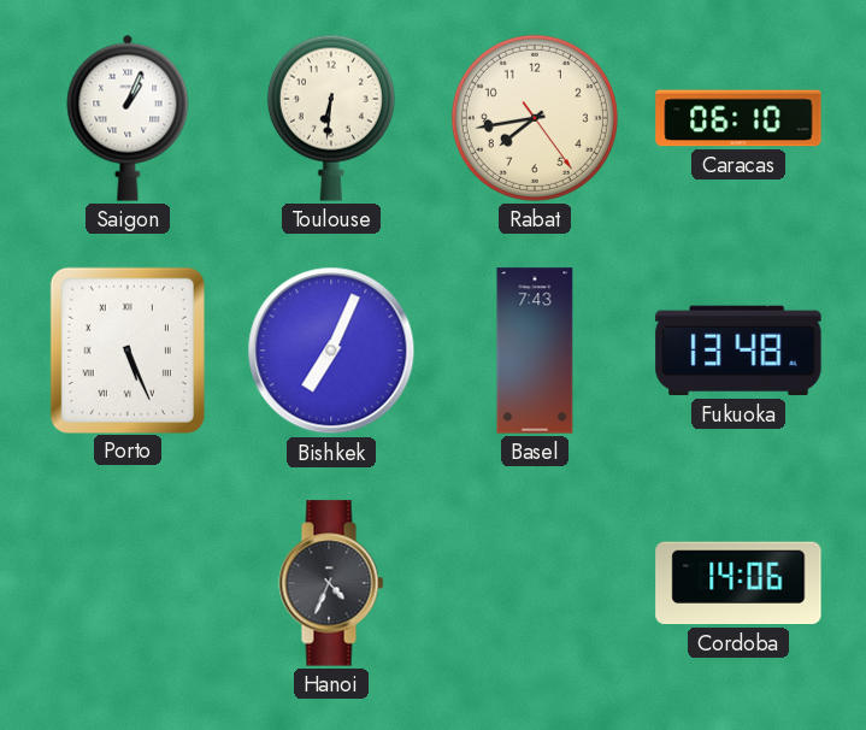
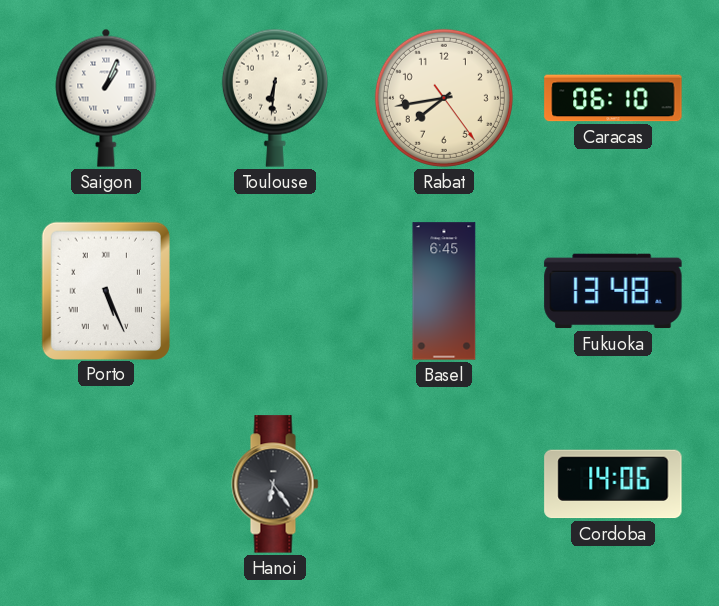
Bishkek: 7:04 -> none
Basel: 7:43 -> 6:45
Hanoi: 4:34 -> 6:24
